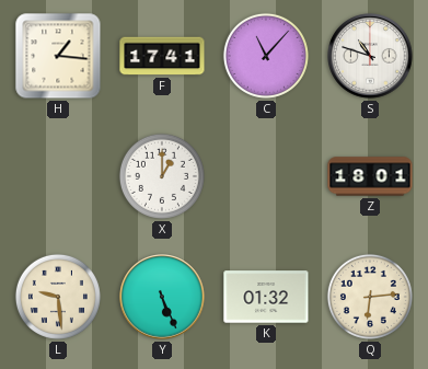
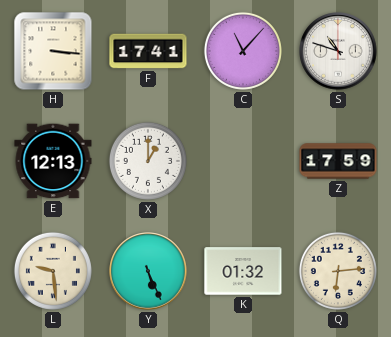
H: 1:16 -> 3:16
E: none -> 12:13
Z: 18:01 -> 17:59
